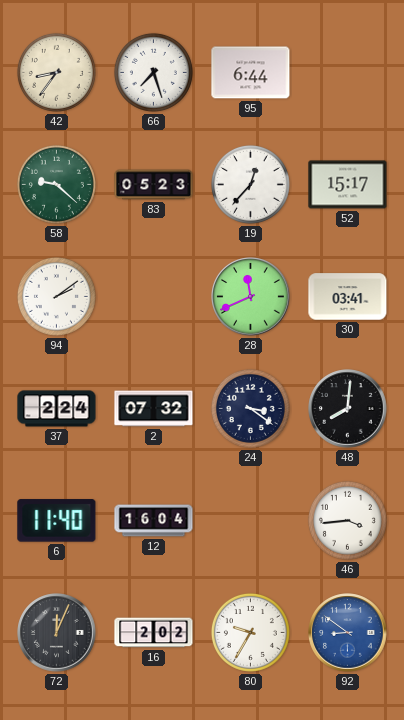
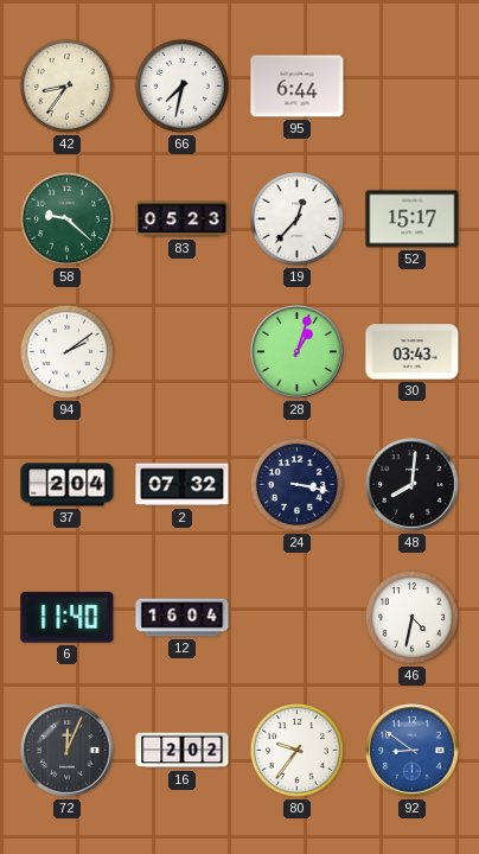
66: 7:27 -> 7:32
28: 11:41 -> 1:03
30: 03:41 -> 03:43
37: 2:24 -> 2:04
24: 3:21 -> 3:17
46: 3:44 -> 4:32
80: 9:35 -> 9:36
